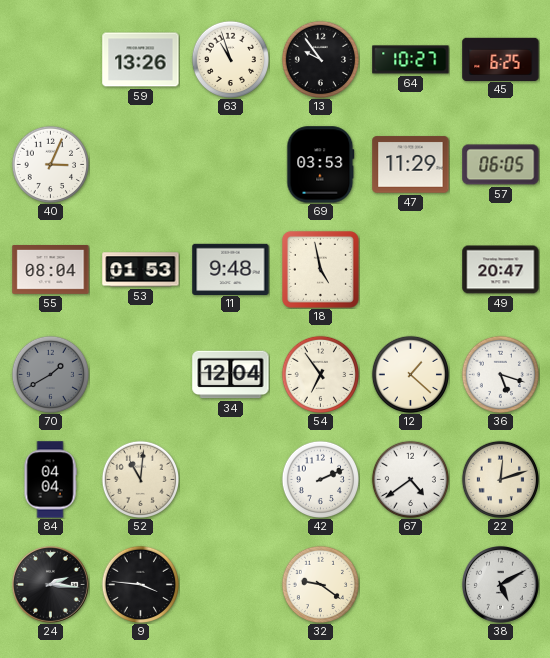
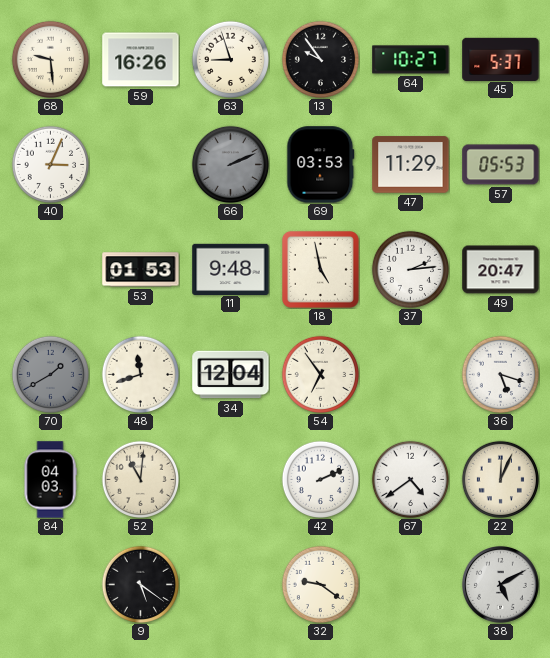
68: none -> 9:29
59: 13:26 -> 16:26
63: 10:57 -> 8:57
45: 6:25 -> 5:37
66: none -> 2:11
57: 06:05 -> 05:53
55: 08:04 -> none
37: none -> 2:14
48: none -> 11:42
12: 1:22 -> none
84: 04:04 -> 04:03
22: 12:12 -> 12:04
24: 2:16 -> none
9: 3:46 -> 5:21
